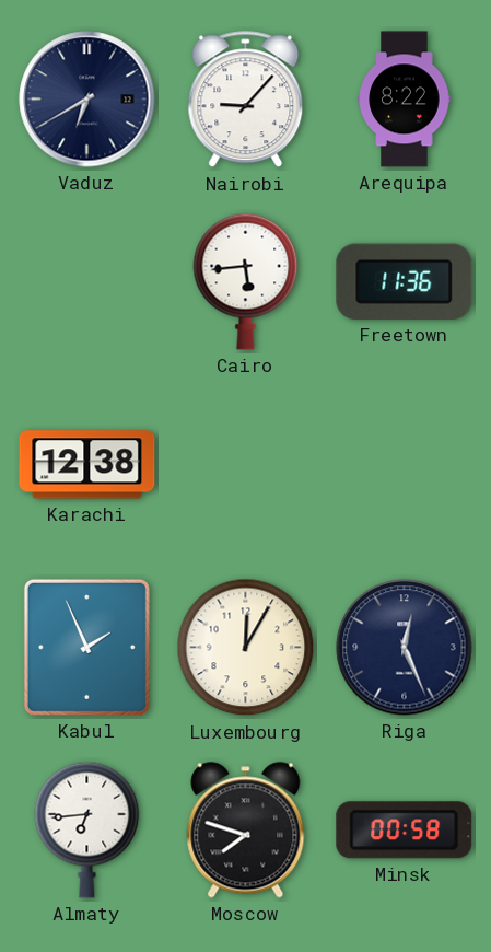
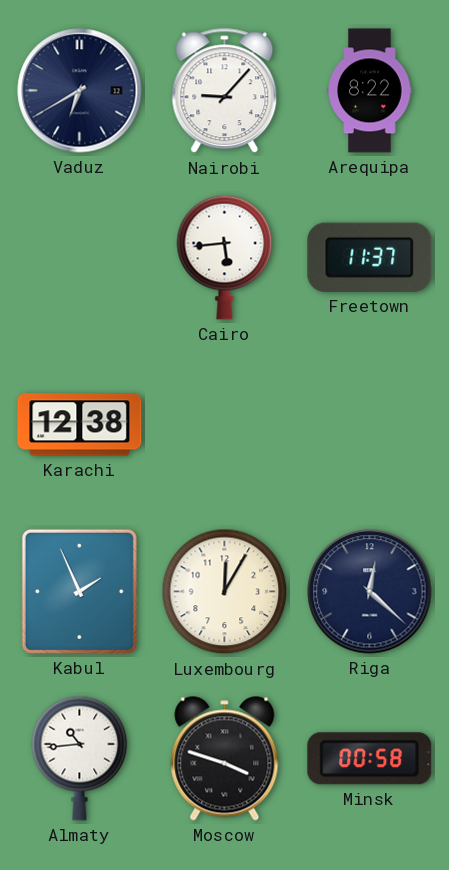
Freetown: 11:36 -> 11:37
Riga: 12:26 -> 12:22
Almaty: 6:44 -> 10:44
Moscow: 7:48 -> 3:48
